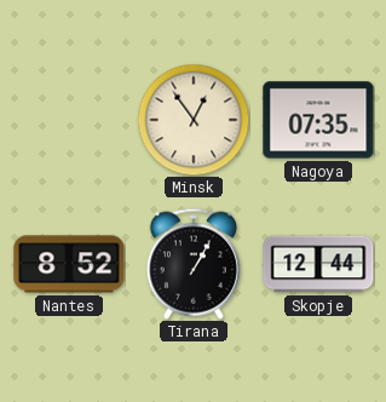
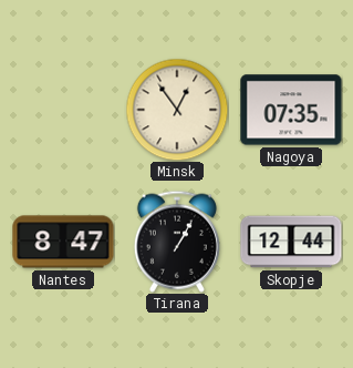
Nantes: 8:52 -> 8:47
